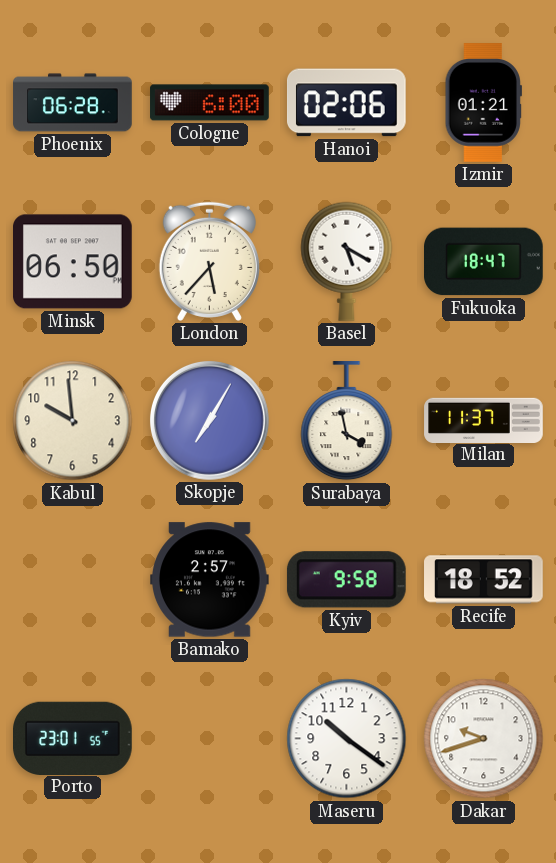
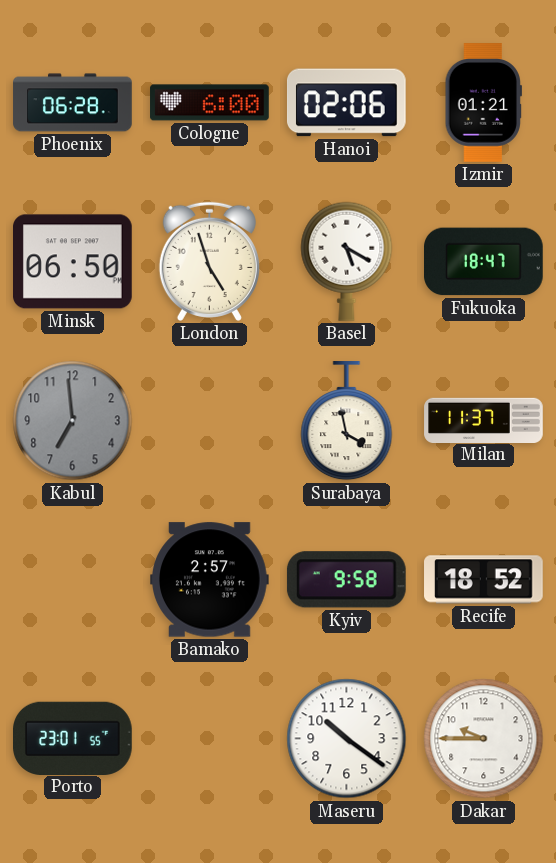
London: 5:37 -> 4:57
Kabul: 9:59 -> 6:59
Kabul dial: cream -> grey
Skopje: 7:05 -> none
Dakar: 9:42 -> 9:45
